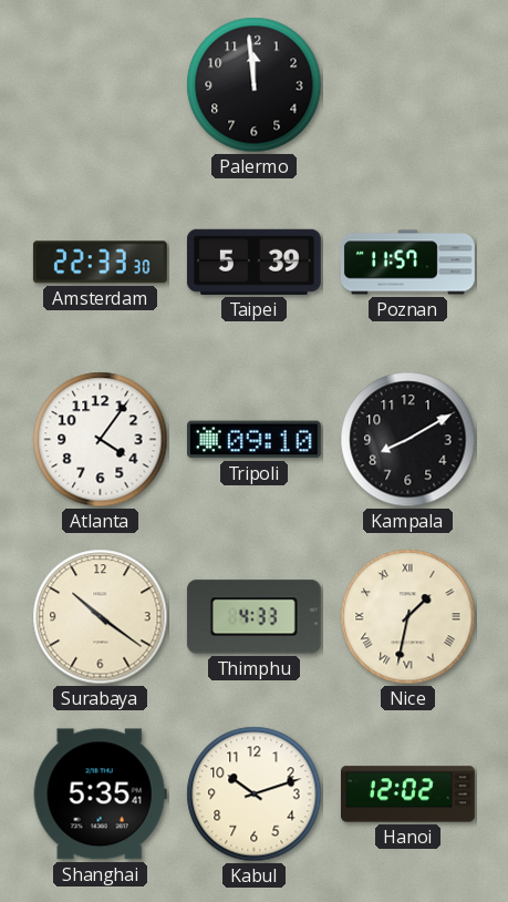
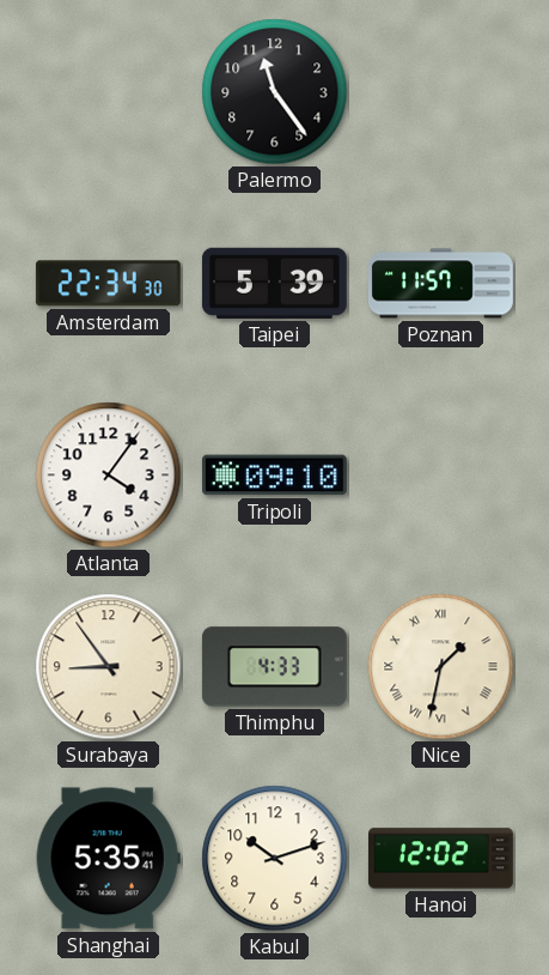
Palermo: 11:59 -> 11:24
Amsterdam: 22:33 -> 22:34
Kampala: 8:10 -> none
Surabaya: 10:21 -> 8:54
